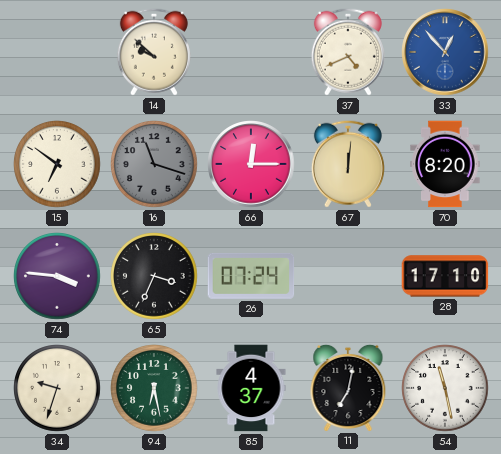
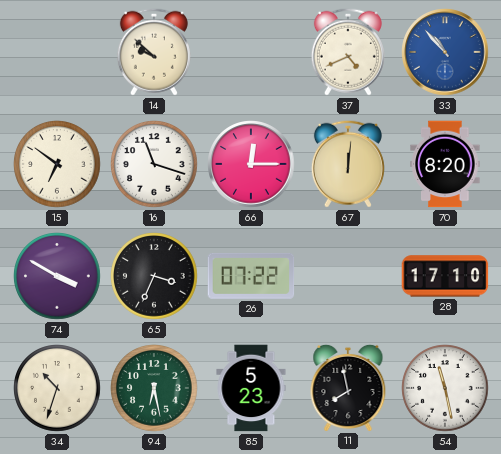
33: 12:53 -> 10:53
16 dial: grey -> white
74: 3:46 -> 3:50
26: 07:24 -> 07:22
34: 9:33 -> 10:33
85: 4:37 -> 5:23
11: 7:02 -> 7:58
